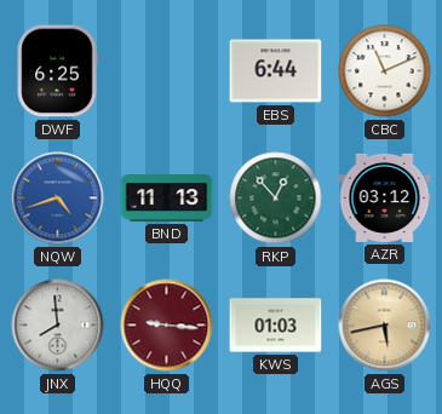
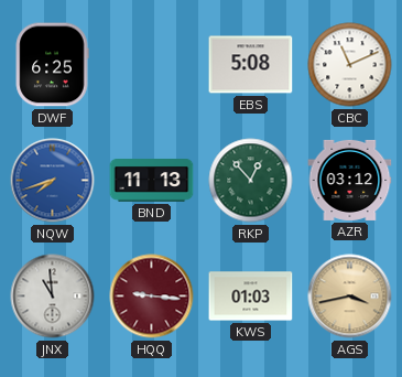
EBS: 6:44 -> 5:08
NQW: 4:42 -> 7:42
JNX: 7:59 -> 10:59
AGS: 5:43 -> 3:43
